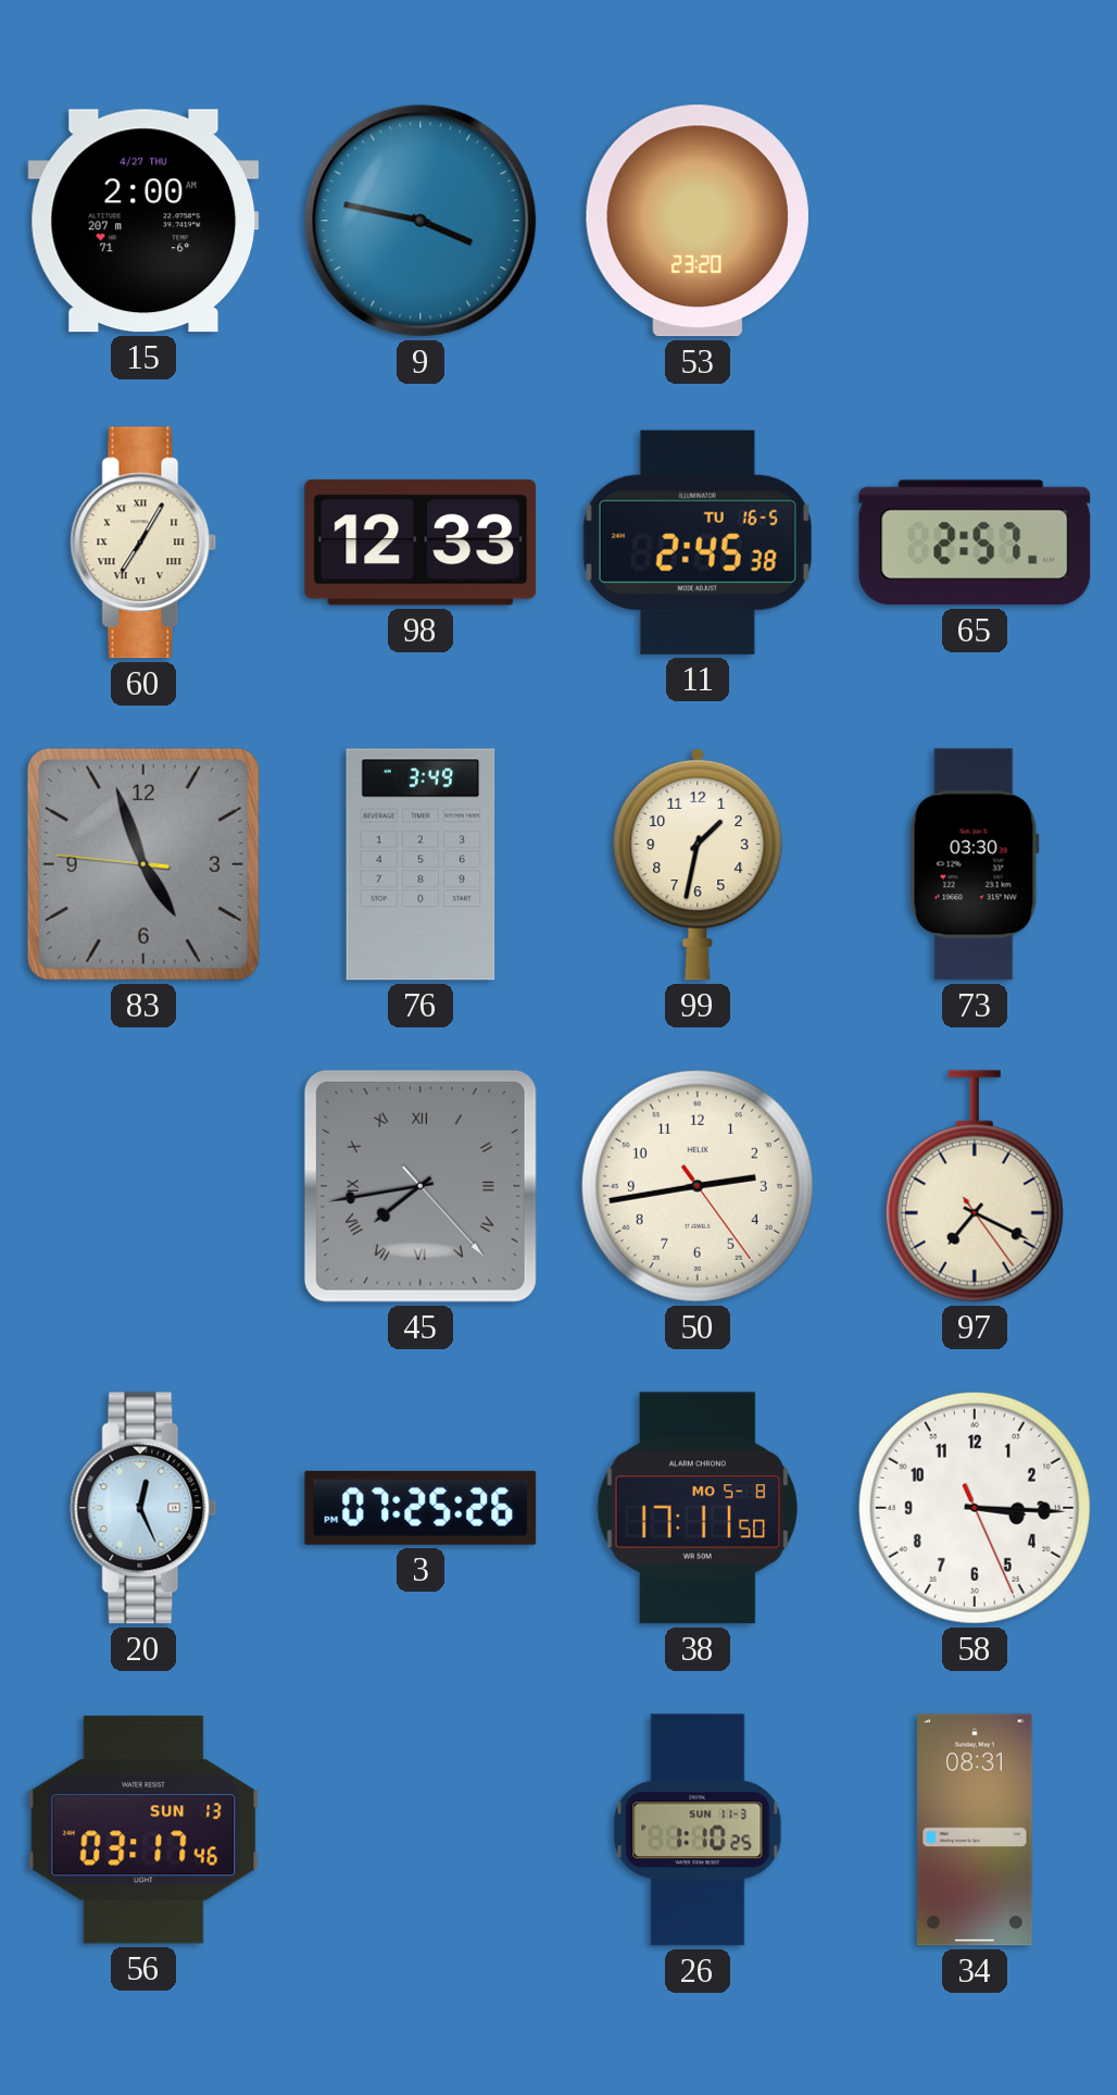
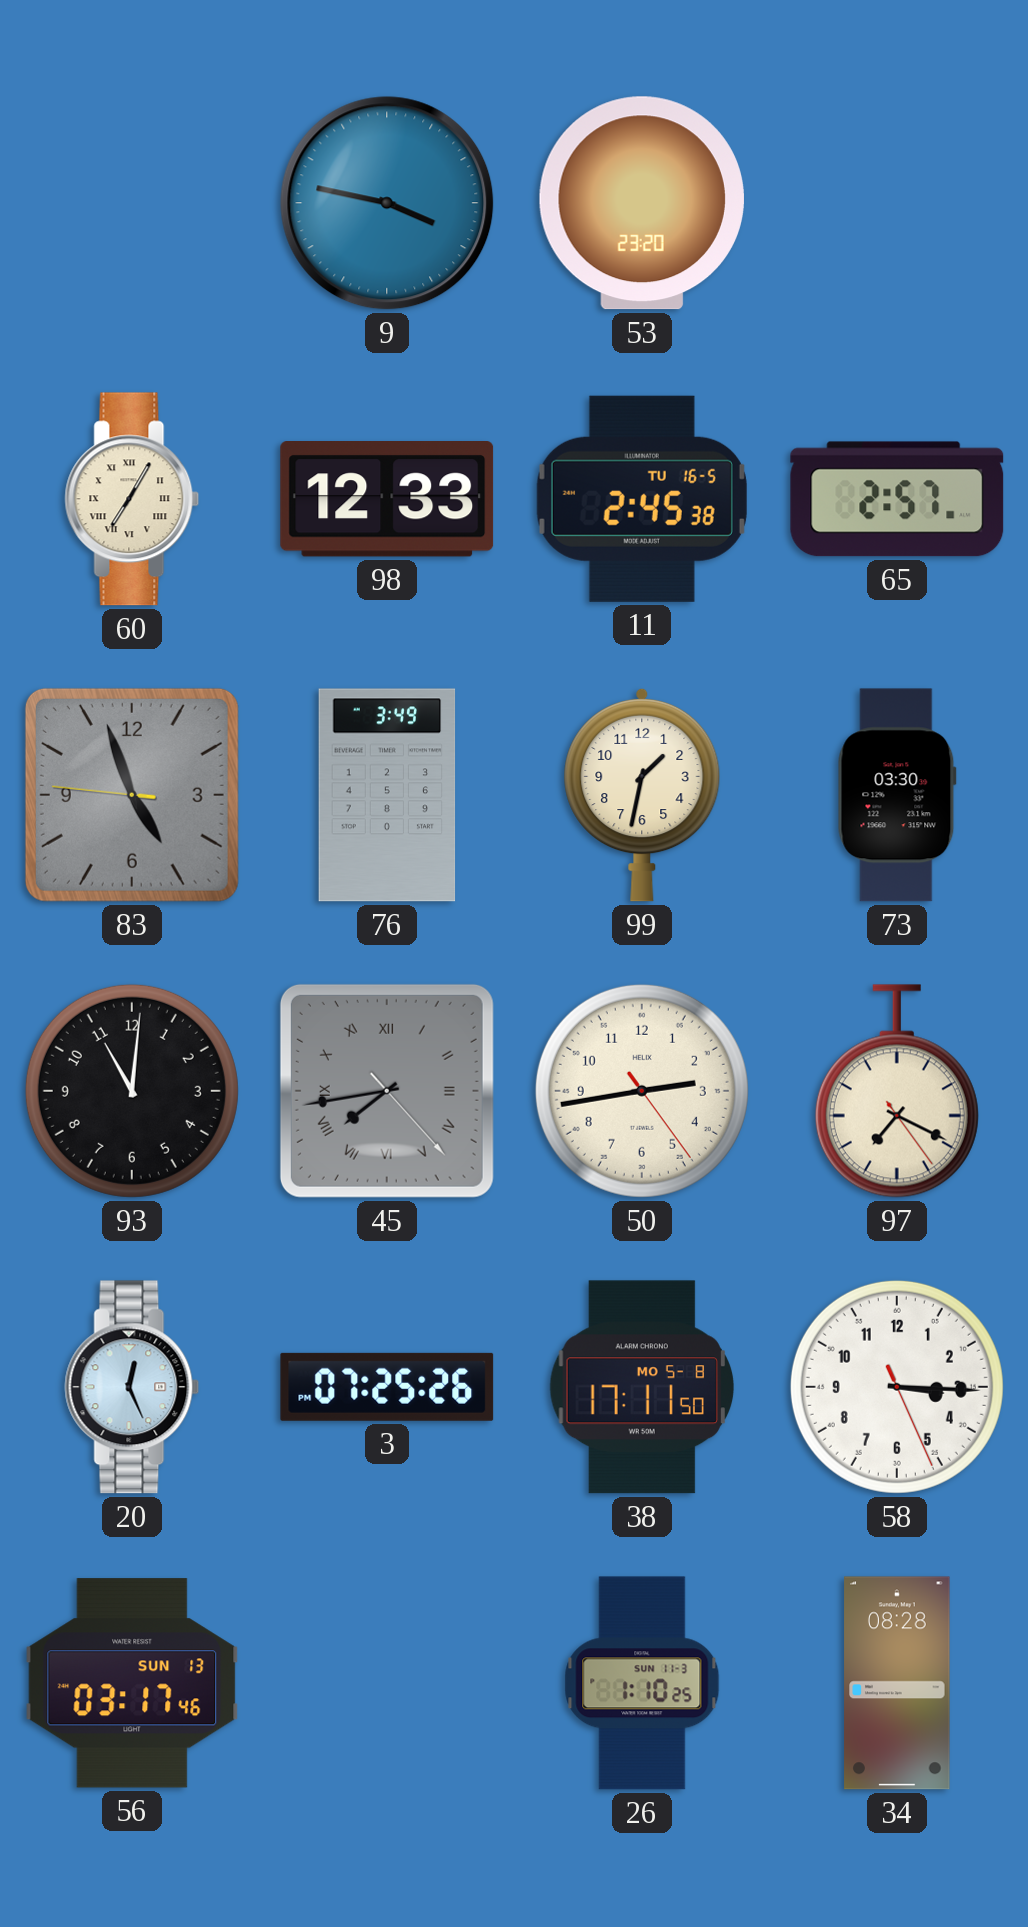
15: 2:00 -> none
93: none -> 11:01
34: 08:31 -> 08:28
